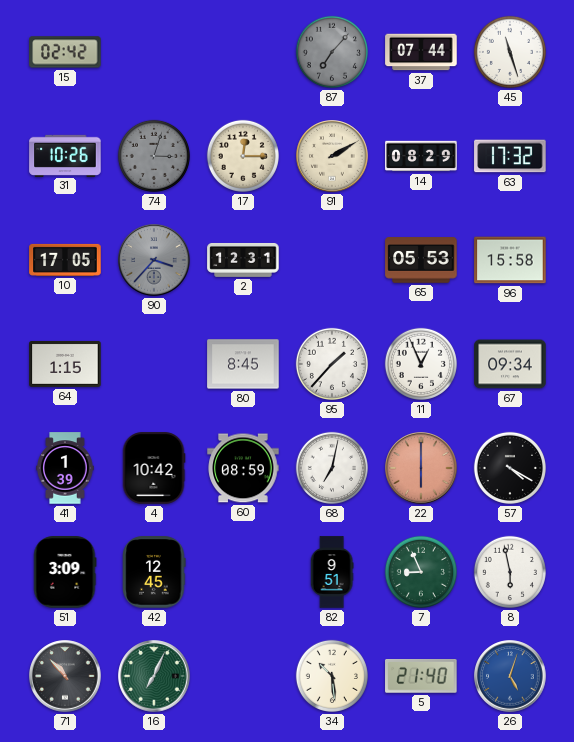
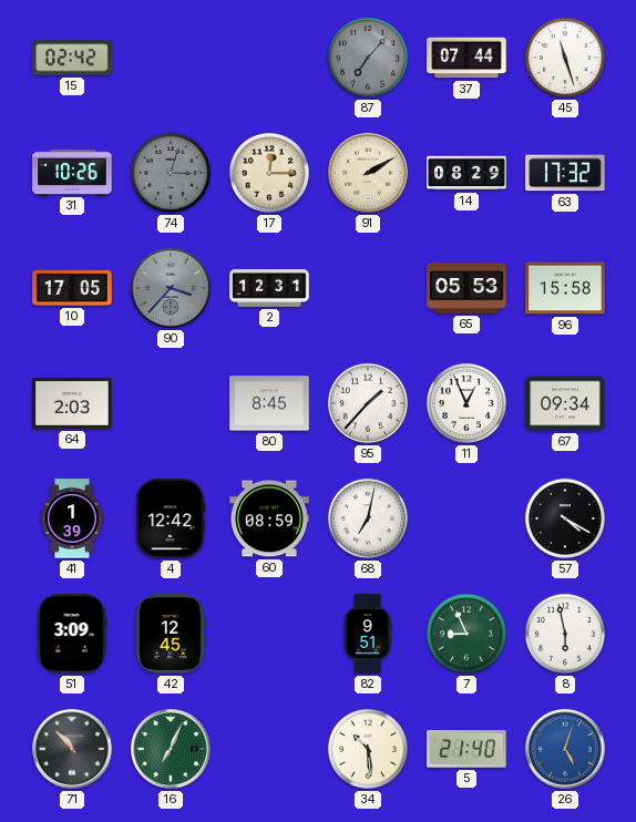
64: 1:15 -> 2:03
4: 10:42 -> 12:42
22: 6:00 -> none
